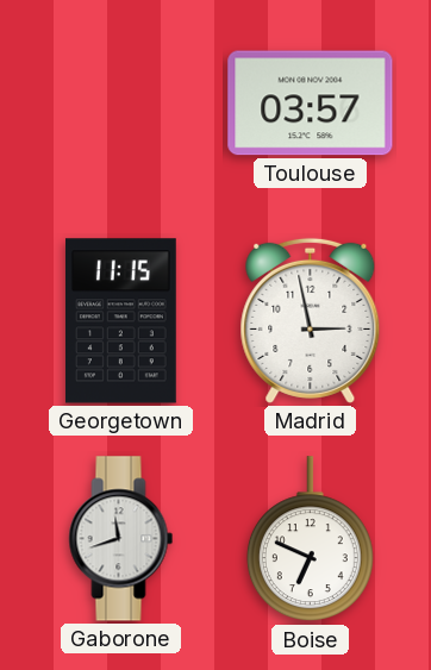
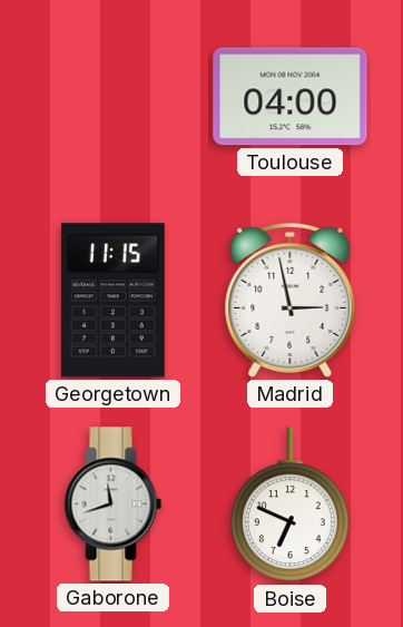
Toulouse: 03:57 -> 04:00
